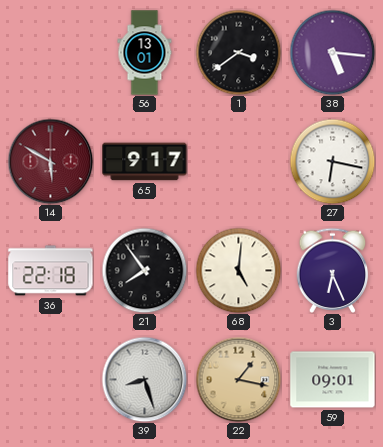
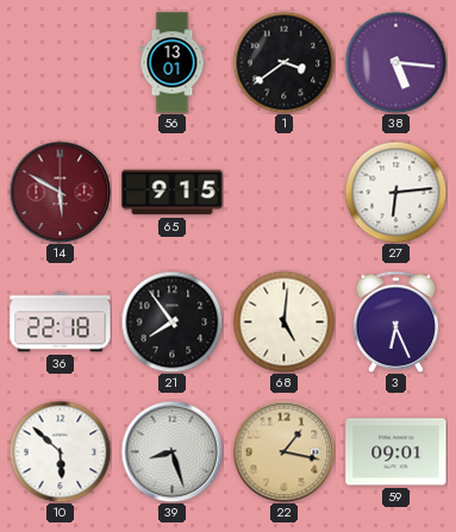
65: 9:17 -> 9:15
27: 6:17 -> 6:14
10: none -> 5:52
